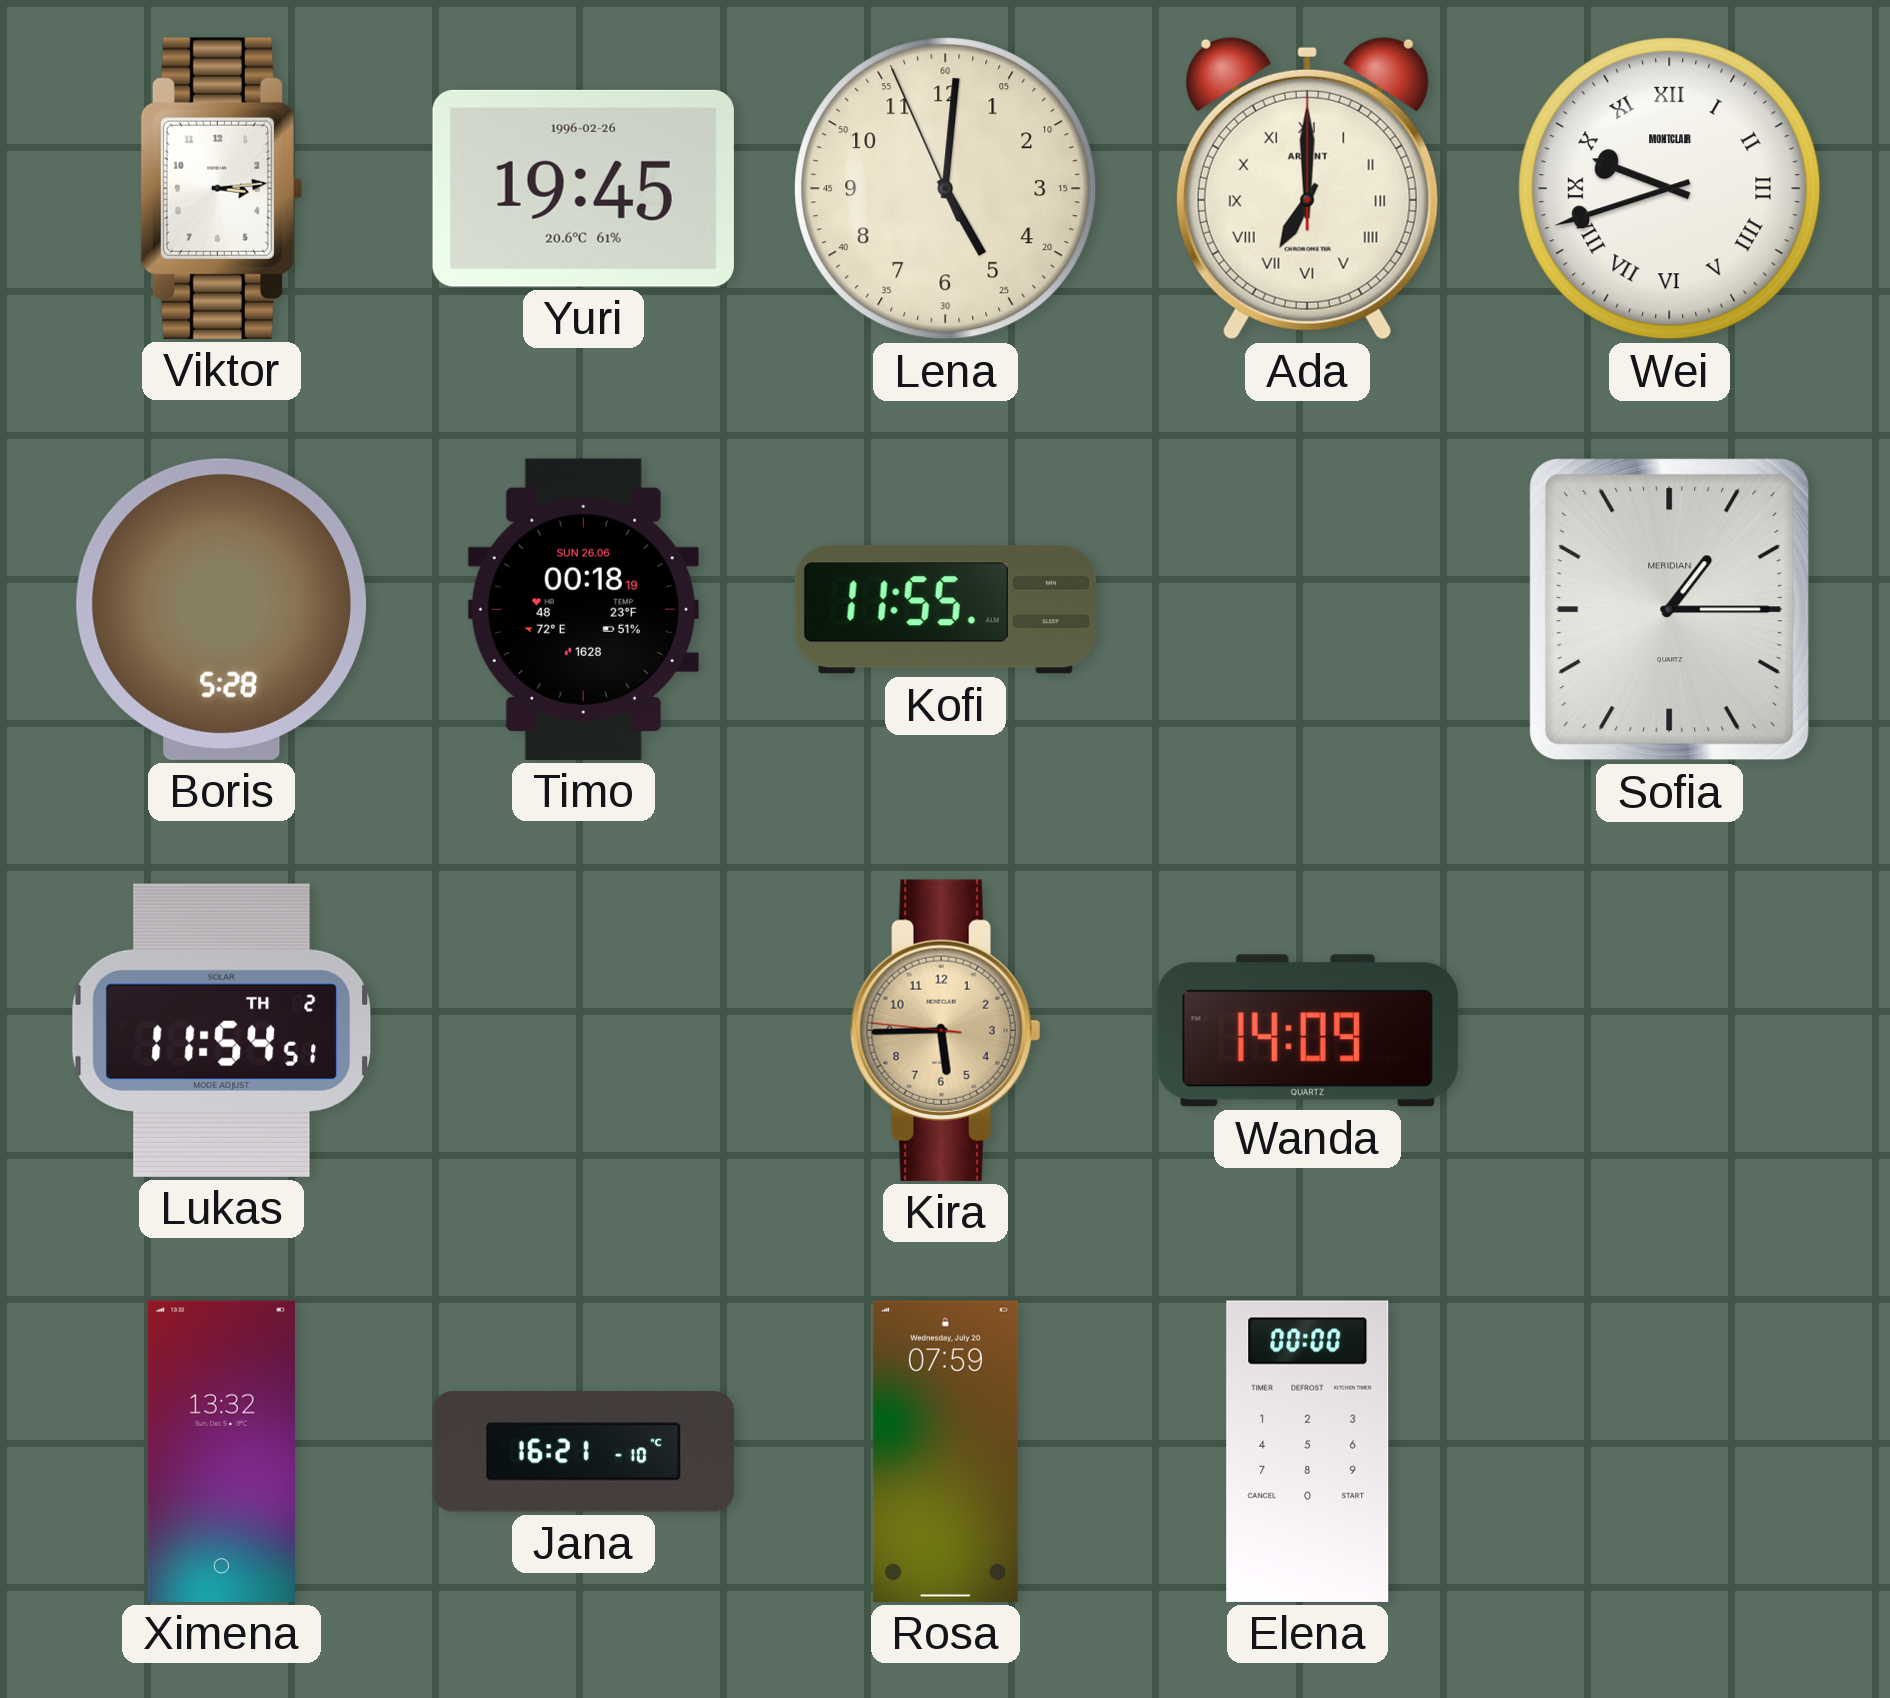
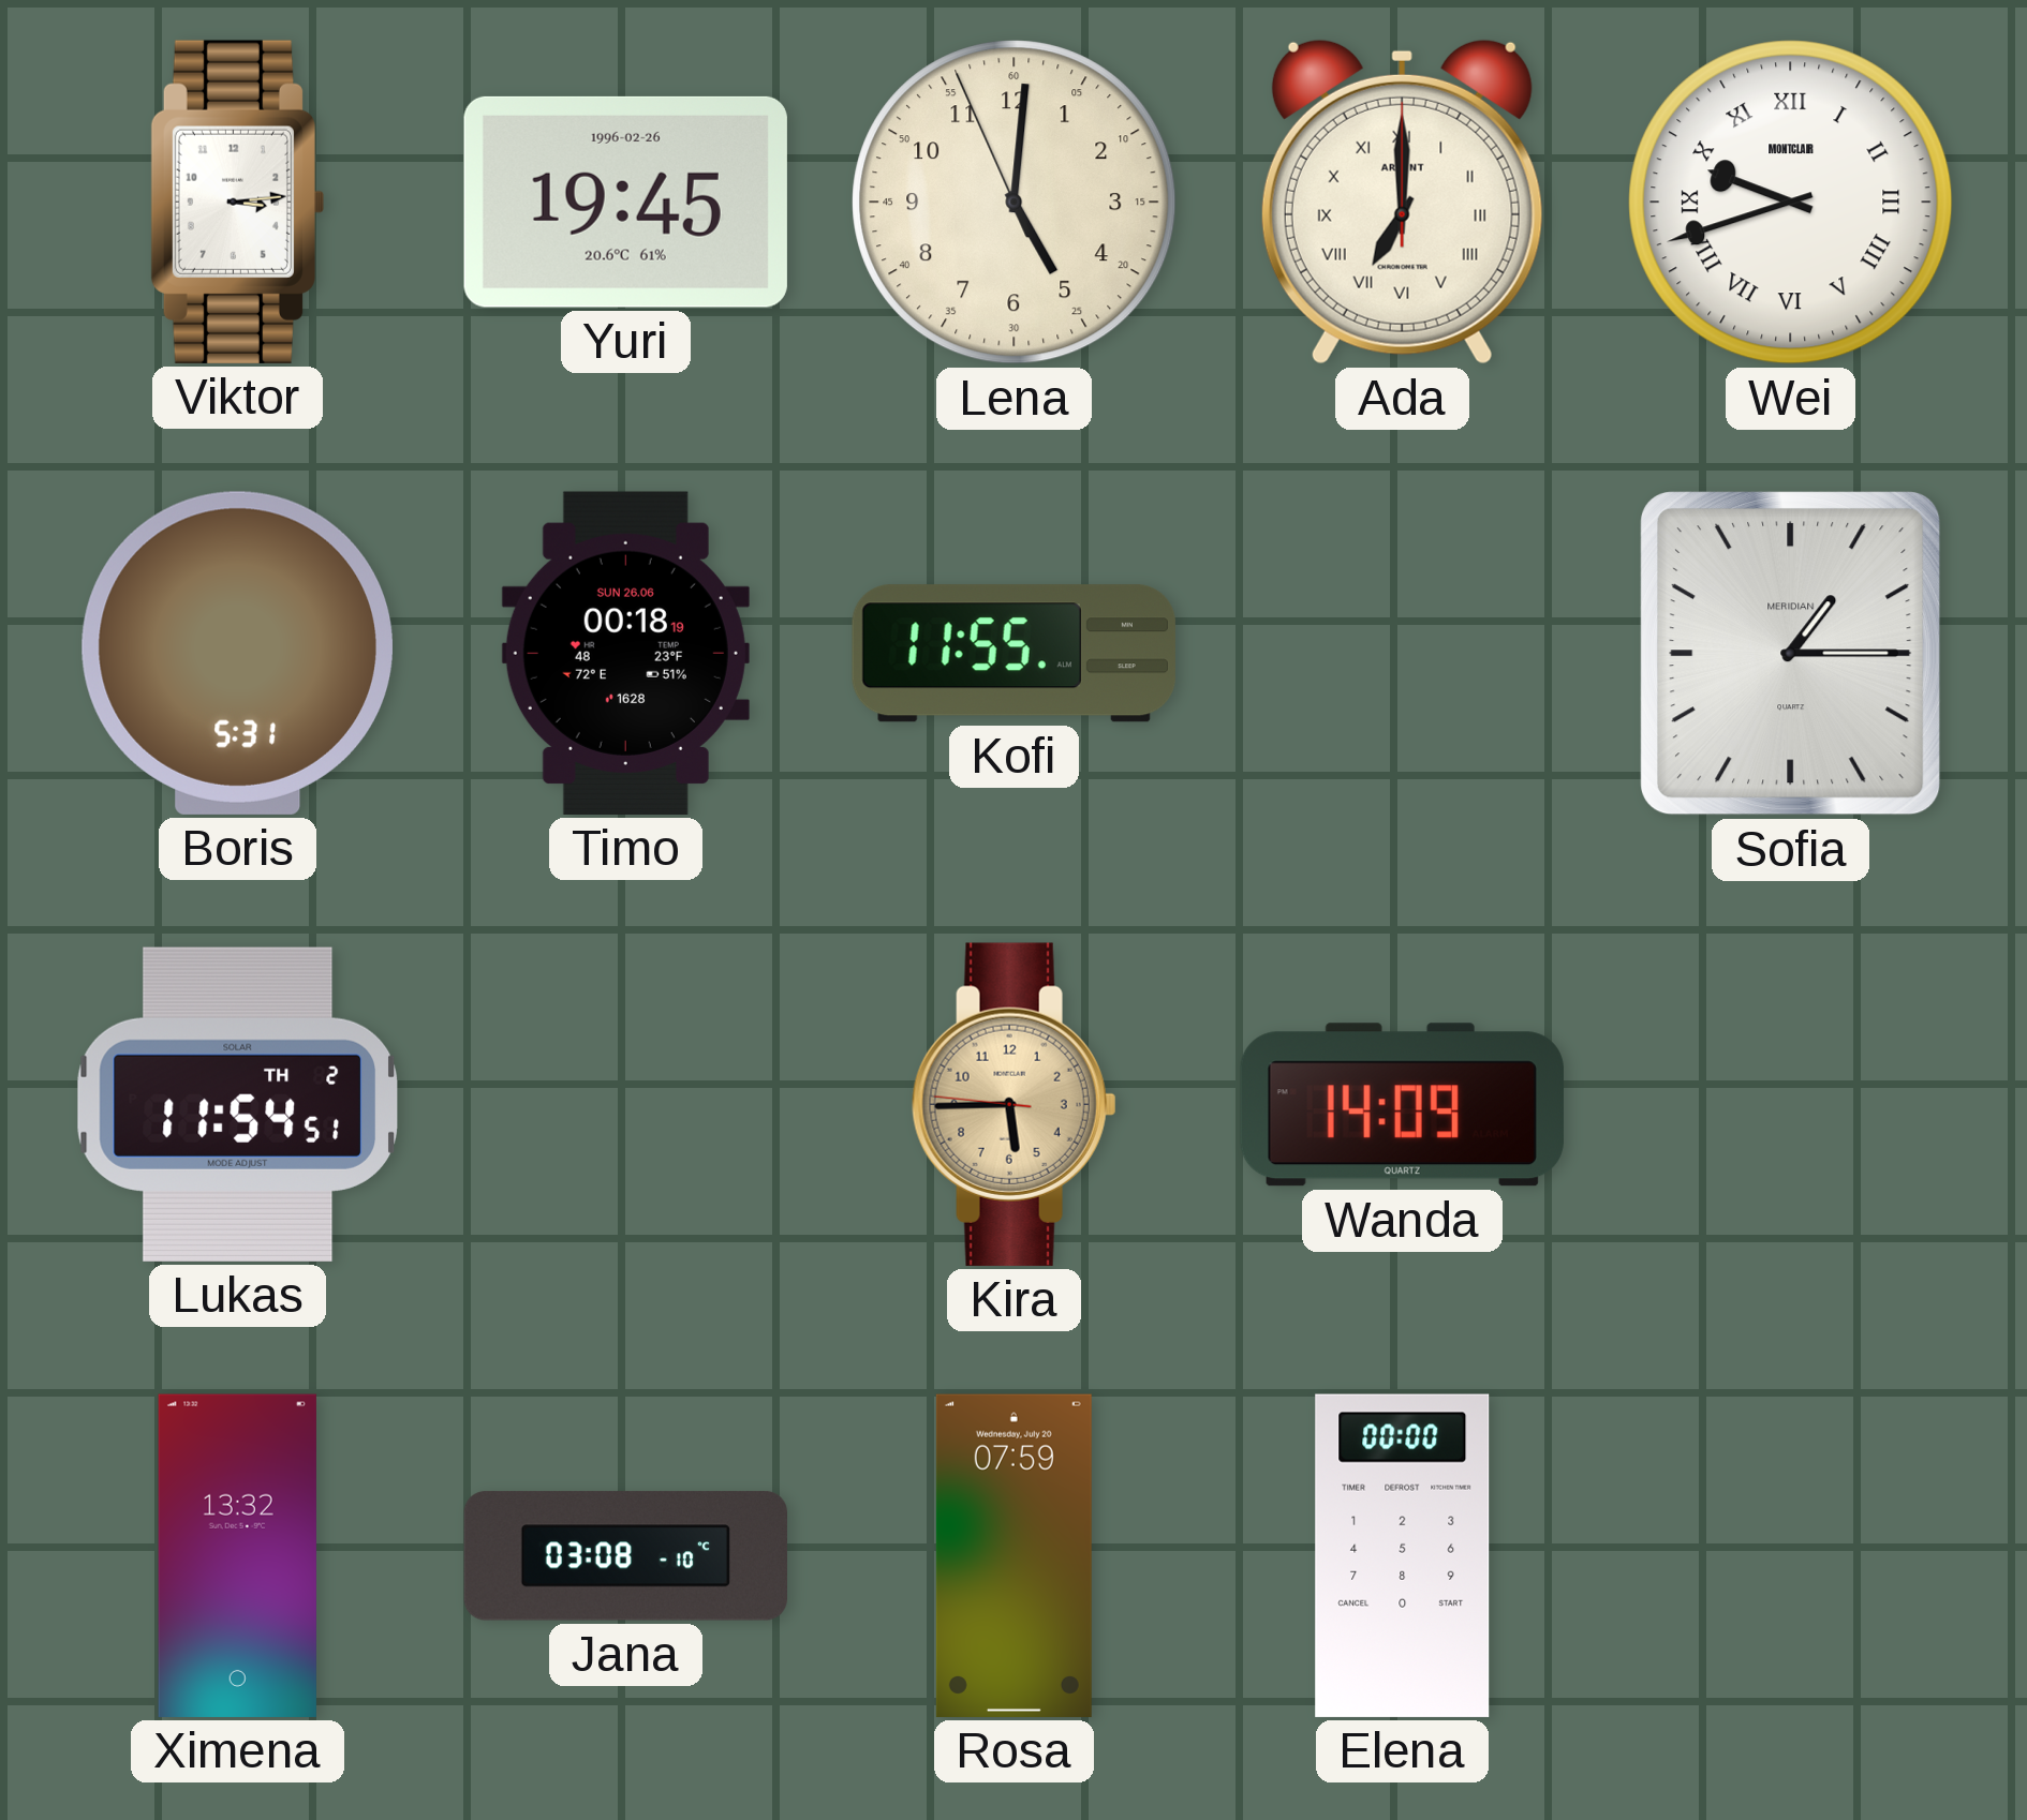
Boris: 5:28 -> 5:31
Jana: 16:21 -> 03:08
